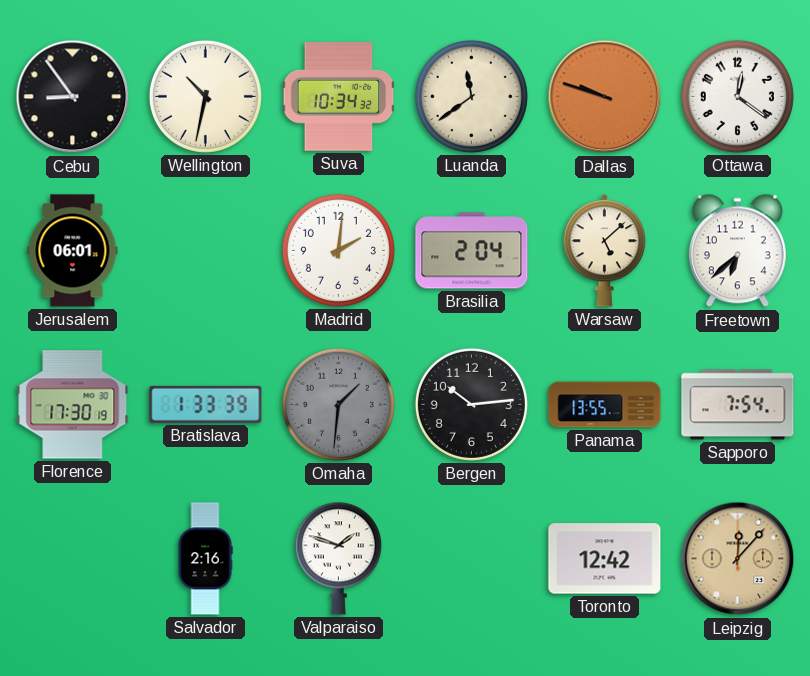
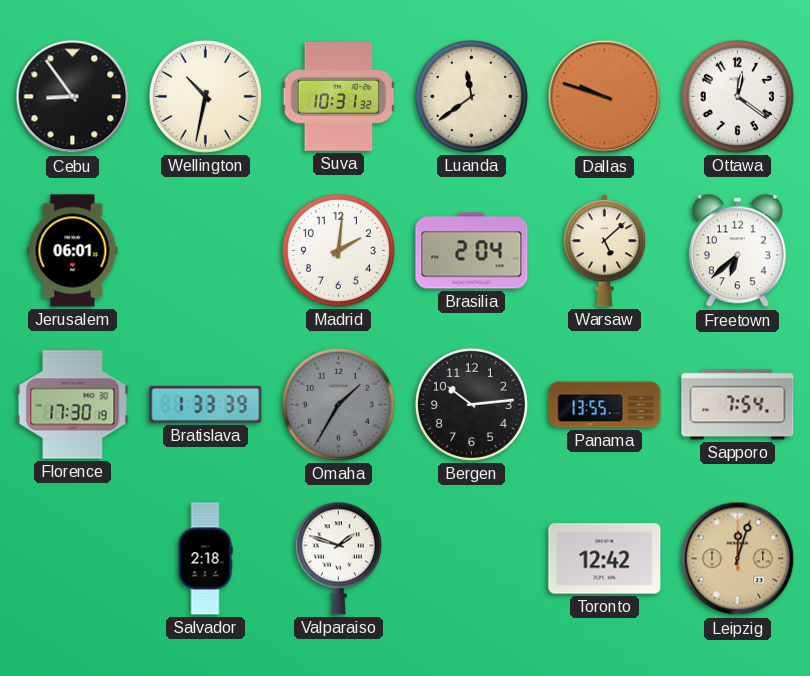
Suva: 10:34 -> 10:31
Omaha: 1:31 -> 1:35
Salvador: 2:16 -> 2:18
Leipzig: 12:07 -> 12:03
